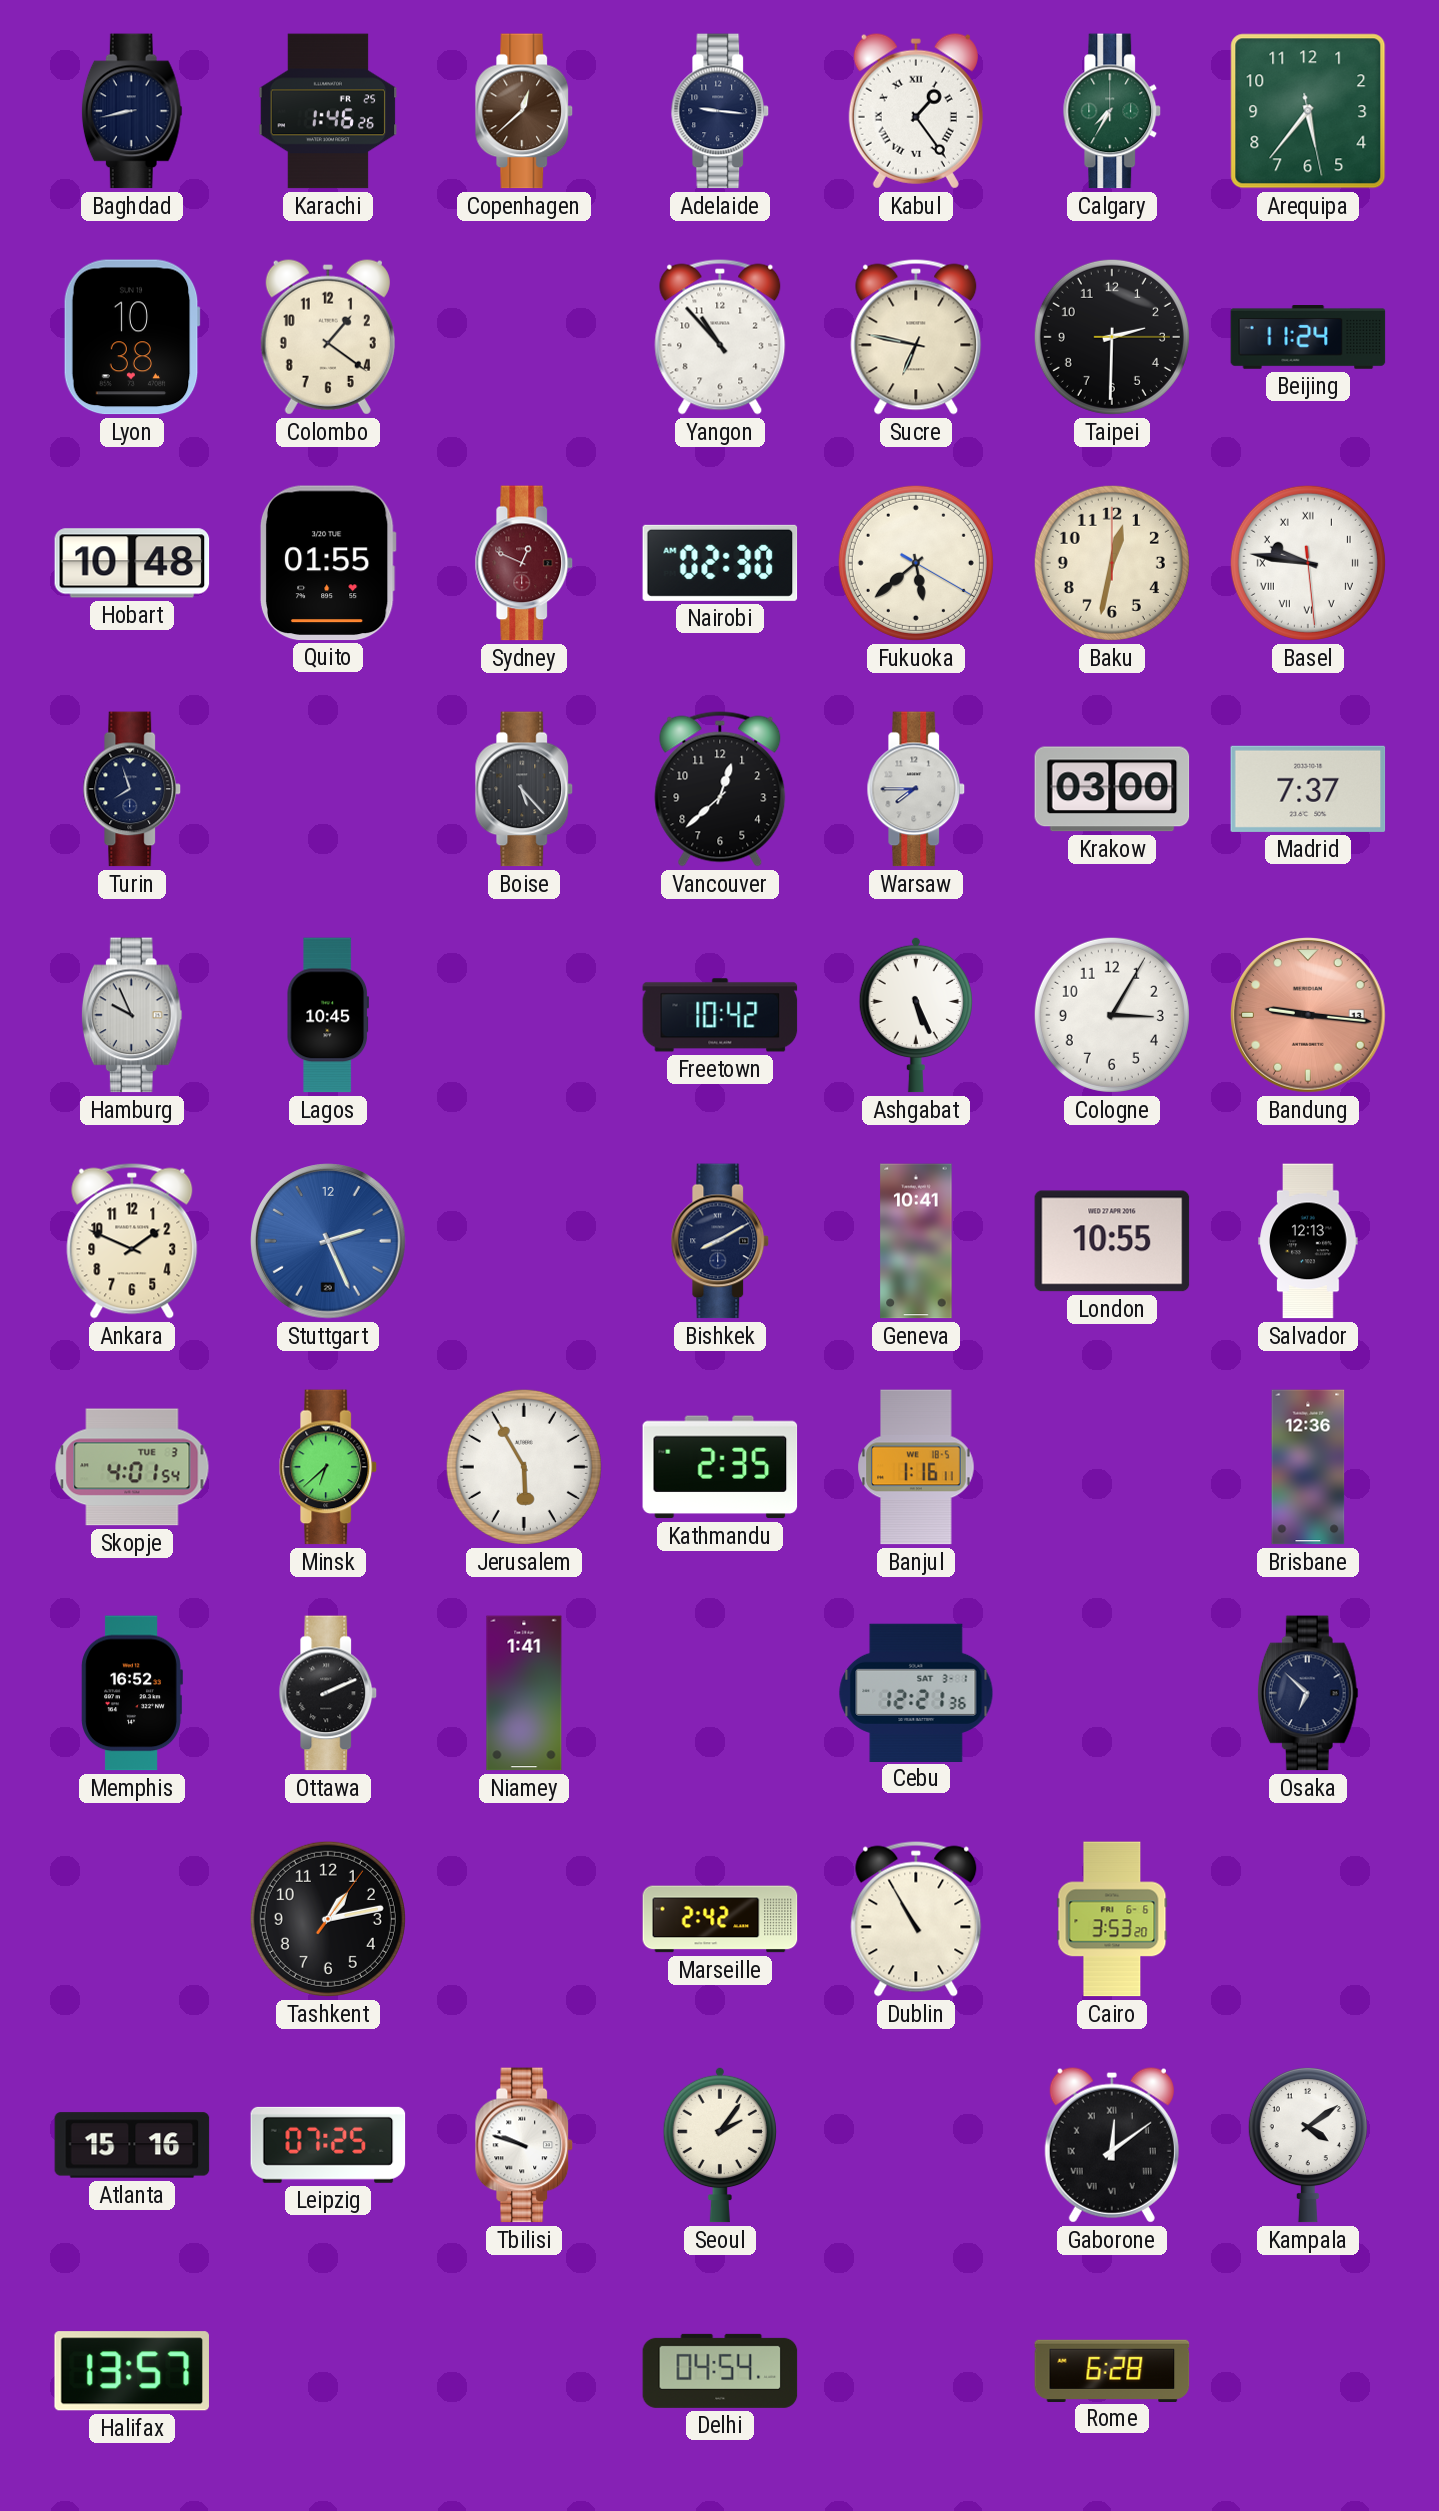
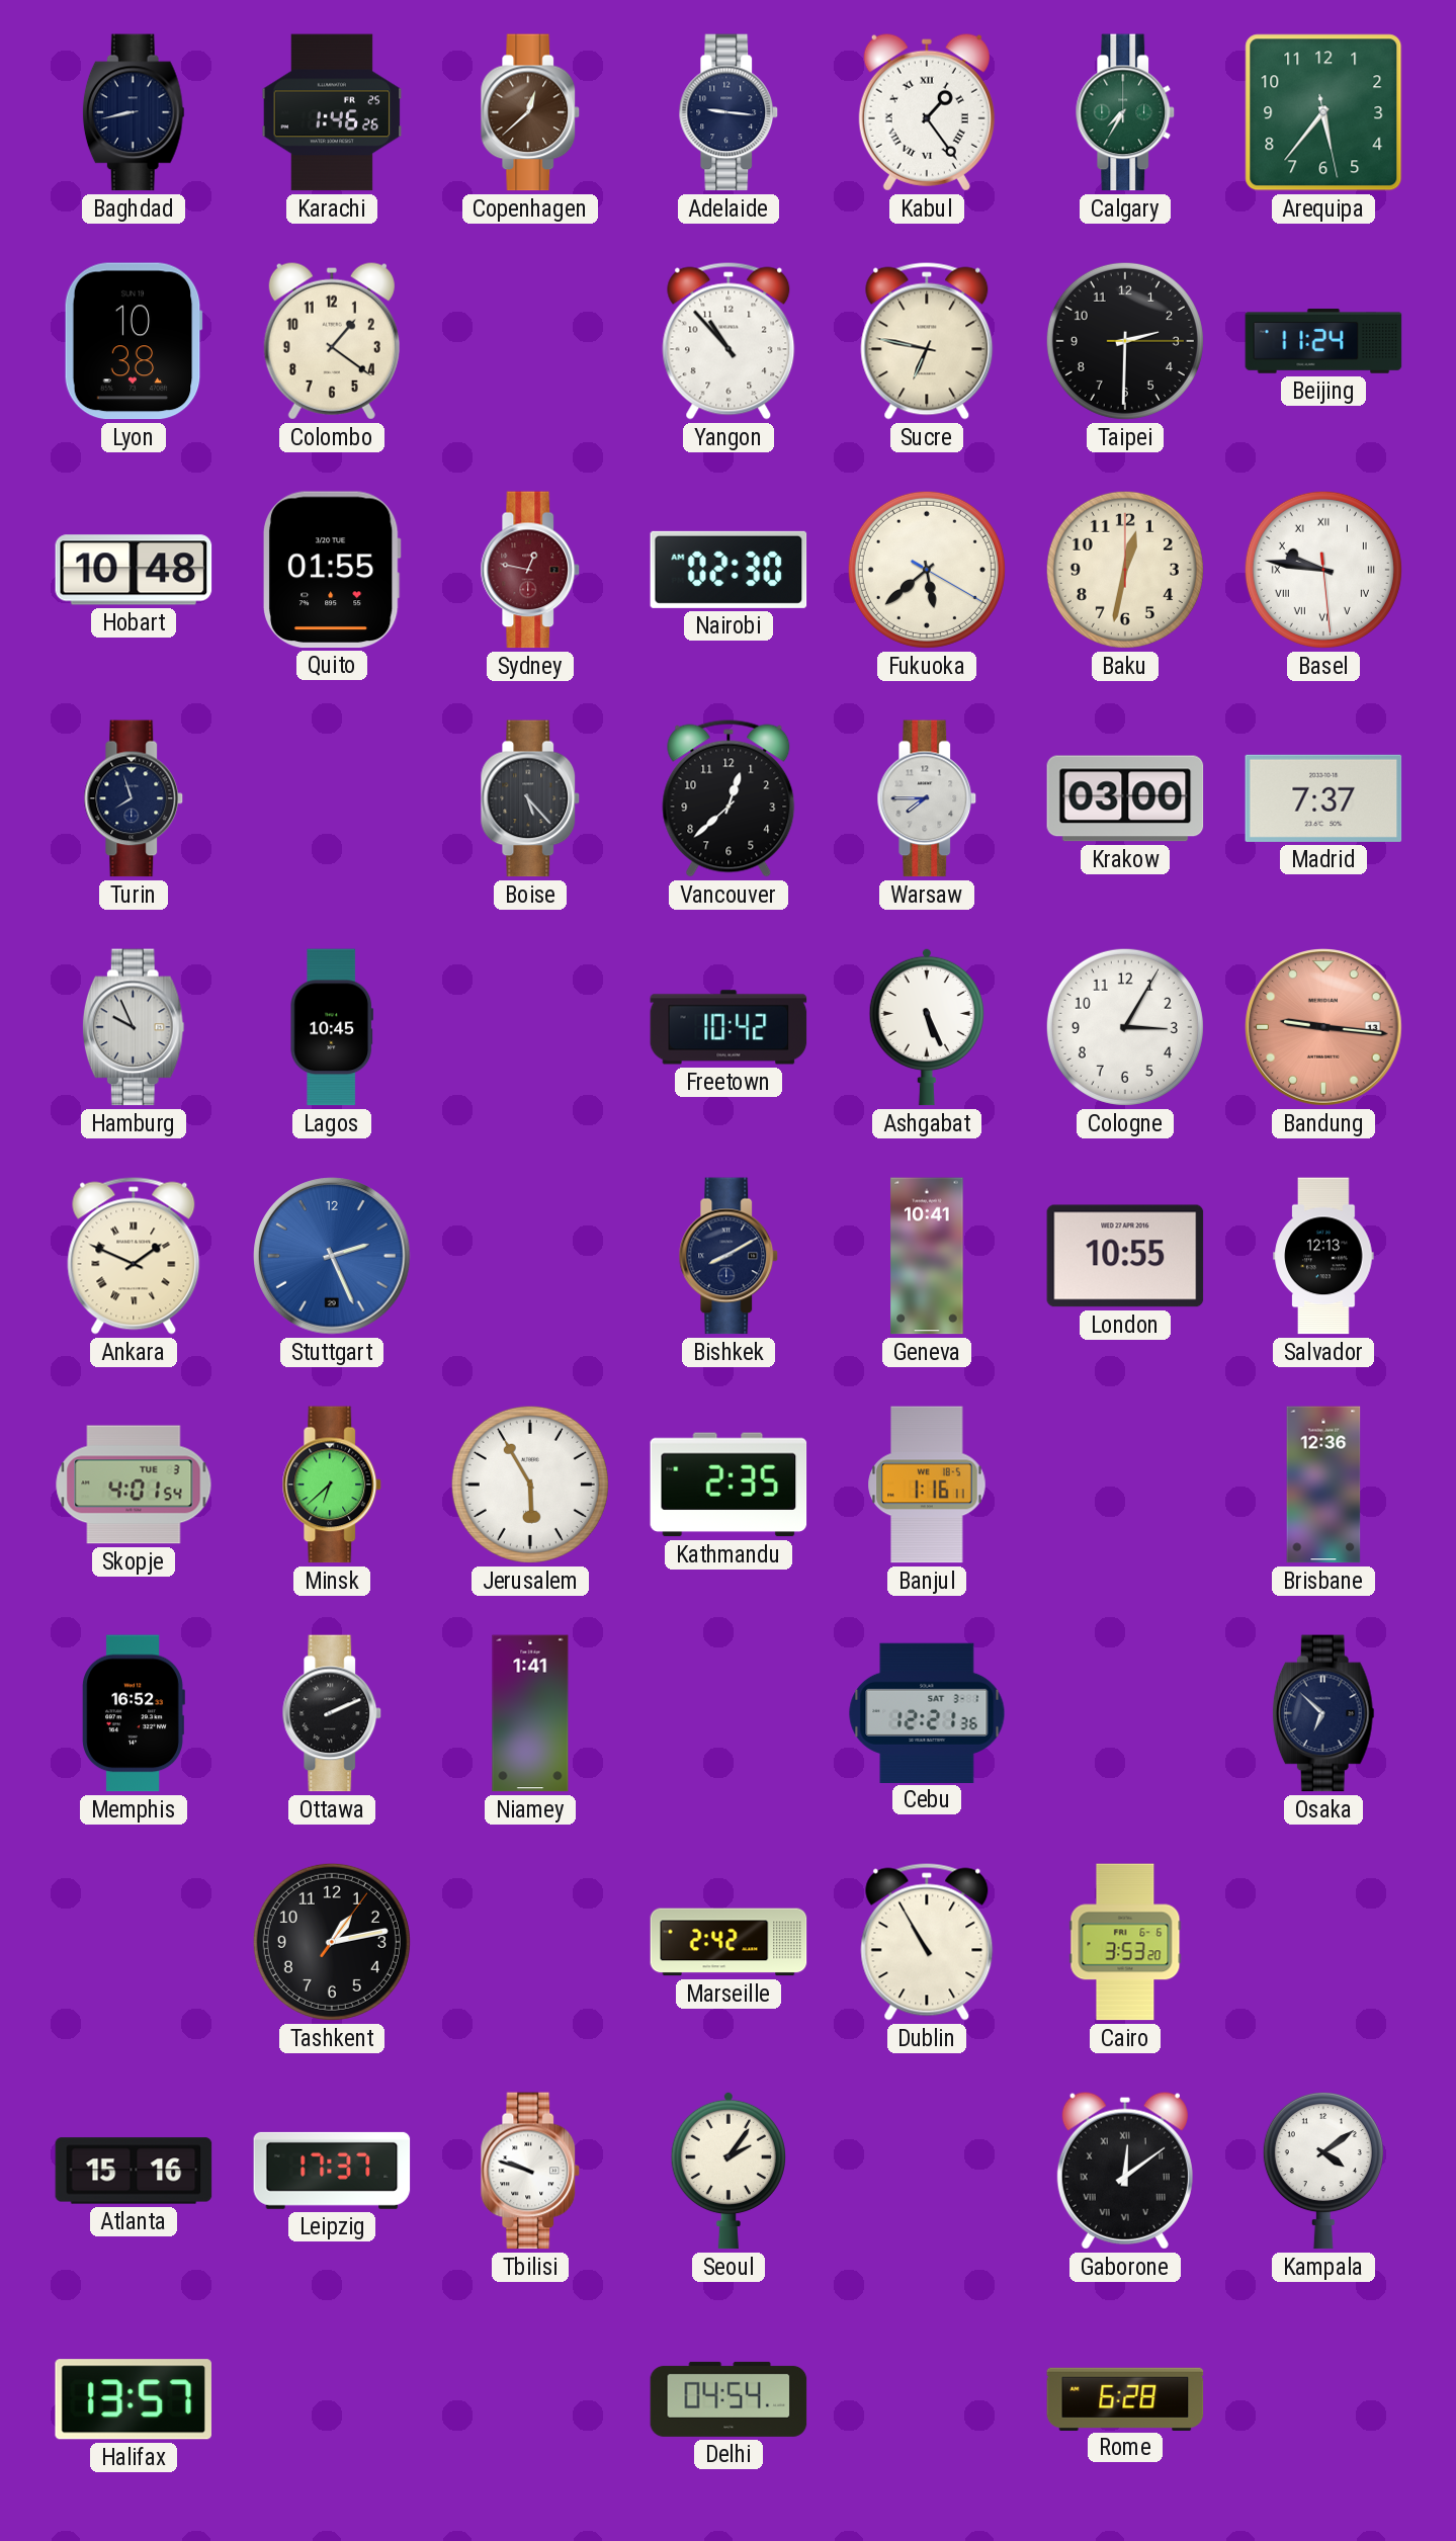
Sydney: 12:49 -> 12:47
Ankara numerals: Arabic -> Roman
Leipzig: 07:25 -> 17:37
